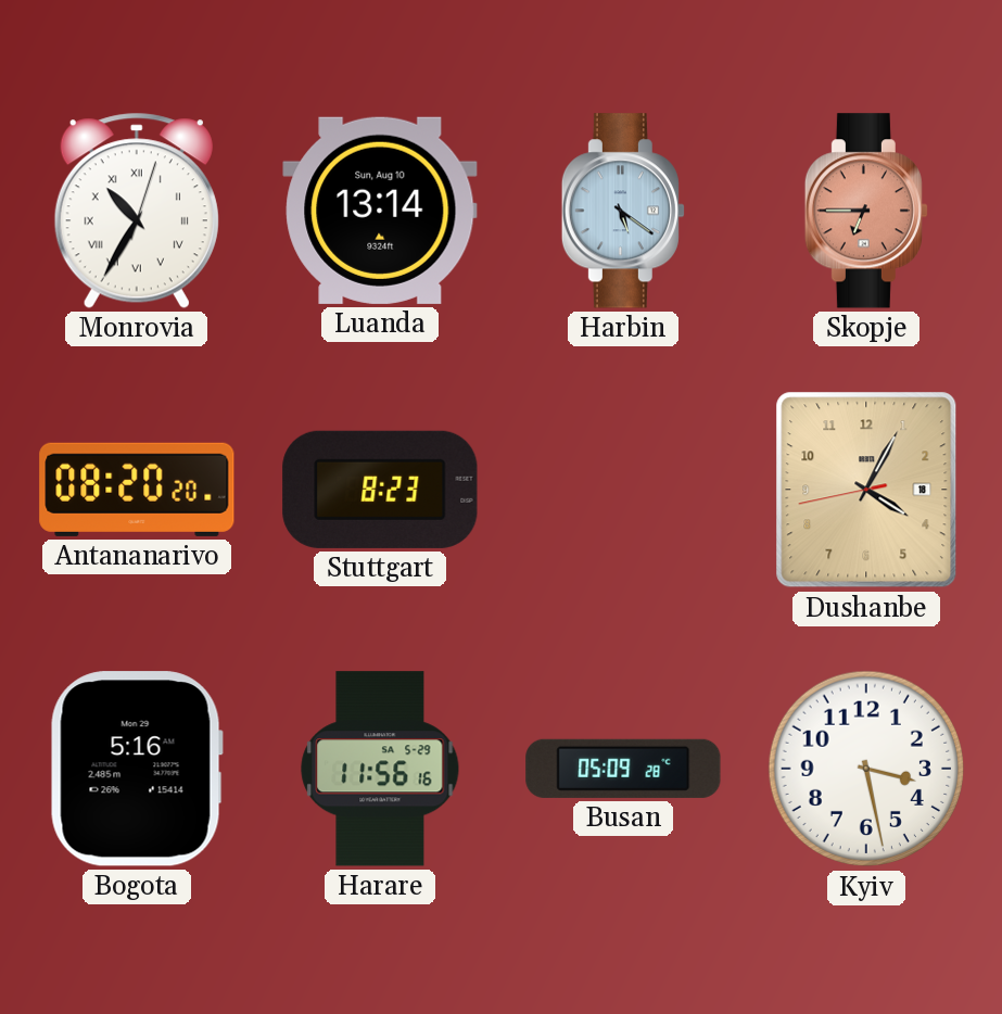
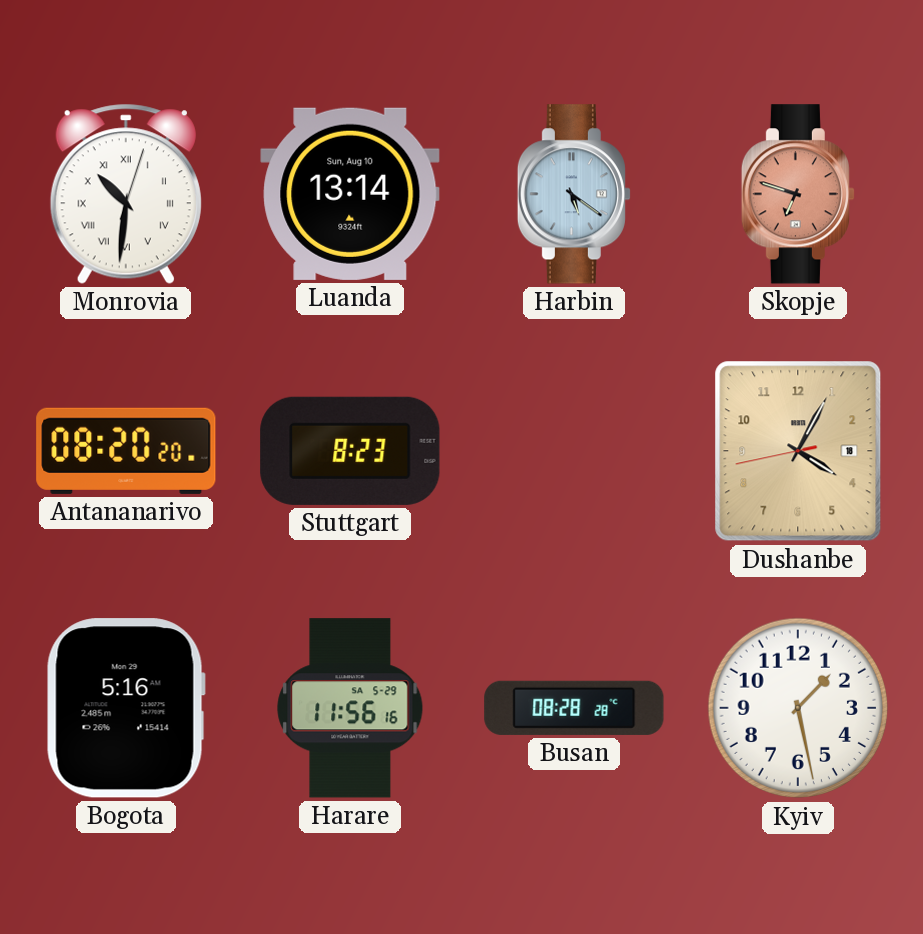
Monrovia: 10:35 -> 10:31
Skopje: 6:45 -> 6:48
Busan: 05:09 -> 08:28
Kyiv: 3:28 -> 1:28
